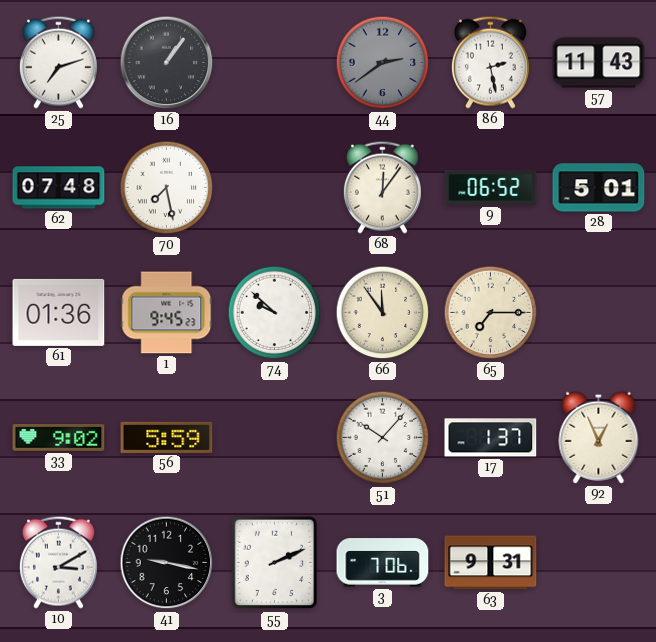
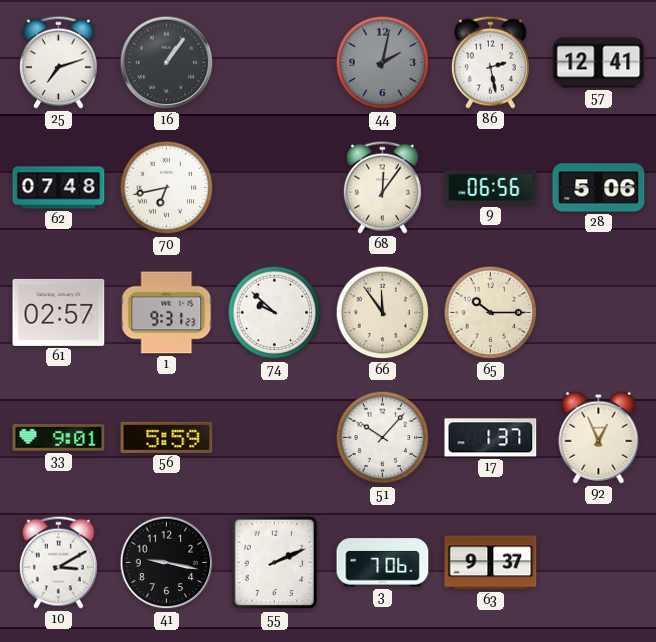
44: 2:39 -> 2:02
57: 11:43 -> 12:41
70: 7:28 -> 6:43
9: 06:52 -> 06:56
28: 5:01 -> 5:06
61: 01:36 -> 02:57
1: 9:45 -> 9:31
65: 7:15 -> 10:15
33: 9:02 -> 9:01
63: 9:31 -> 9:37
